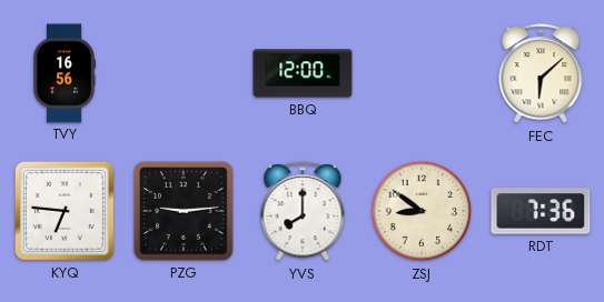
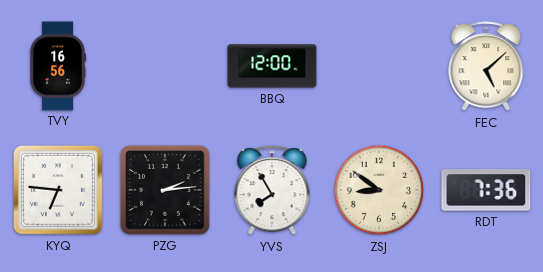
FEC: 6:08 -> 5:08
PZG: 9:14 -> 2:14
YVS: 8:00 -> 7:55
